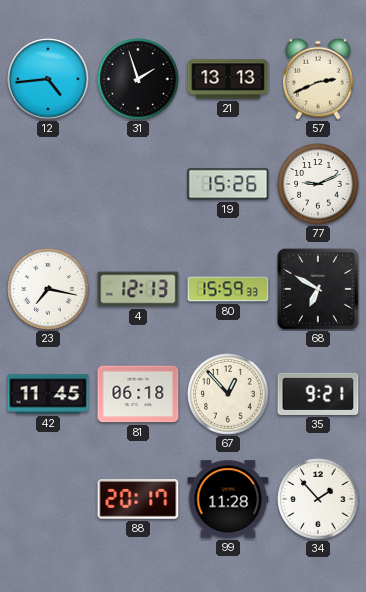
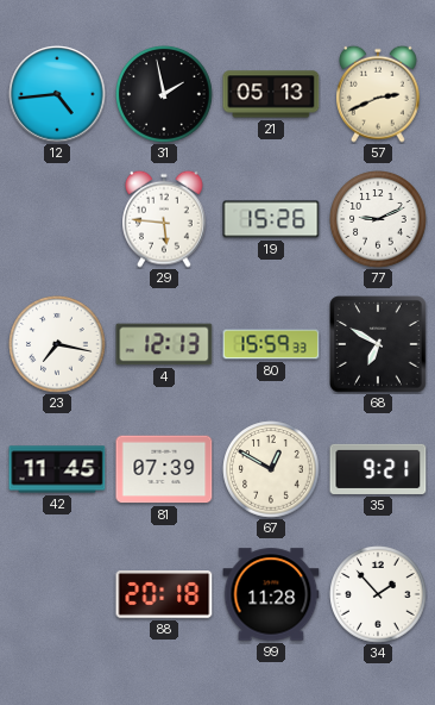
31: 1:57 -> 1:58
21: 13:13 -> 05:13
29: none -> 5:46
81: 06:18 -> 07:39
67: 12:53 -> 12:50
88: 20:17 -> 20:18
